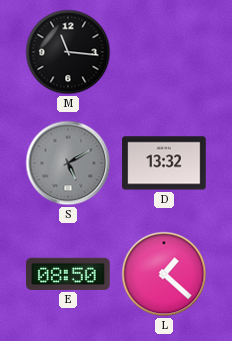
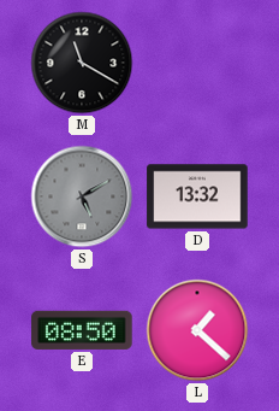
M: 11:16 -> 11:20
